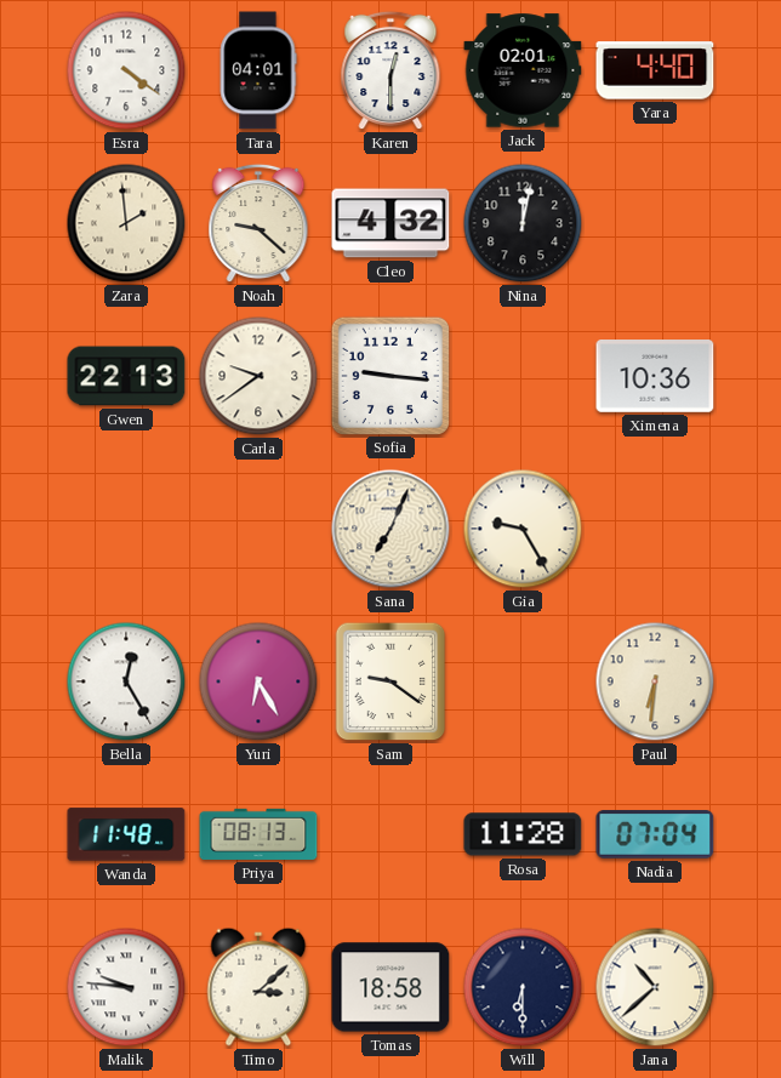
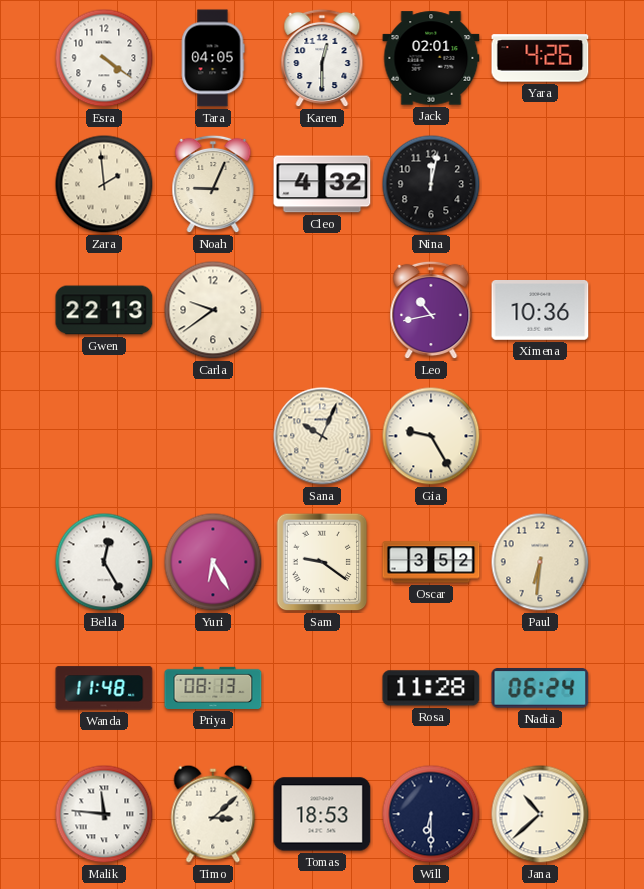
Tara: 04:01 -> 04:05
Yara: 4:40 -> 4:26
Noah: 9:22 -> 9:04
Sofia: 9:16 -> none
Leo: none -> 10:43
Sana: 7:04 -> 10:04
Oscar: none -> 3:52
Nadia: 07:04 -> 06:24
Malik: 9:46 -> 11:46
Tomas: 18:58 -> 18:53
